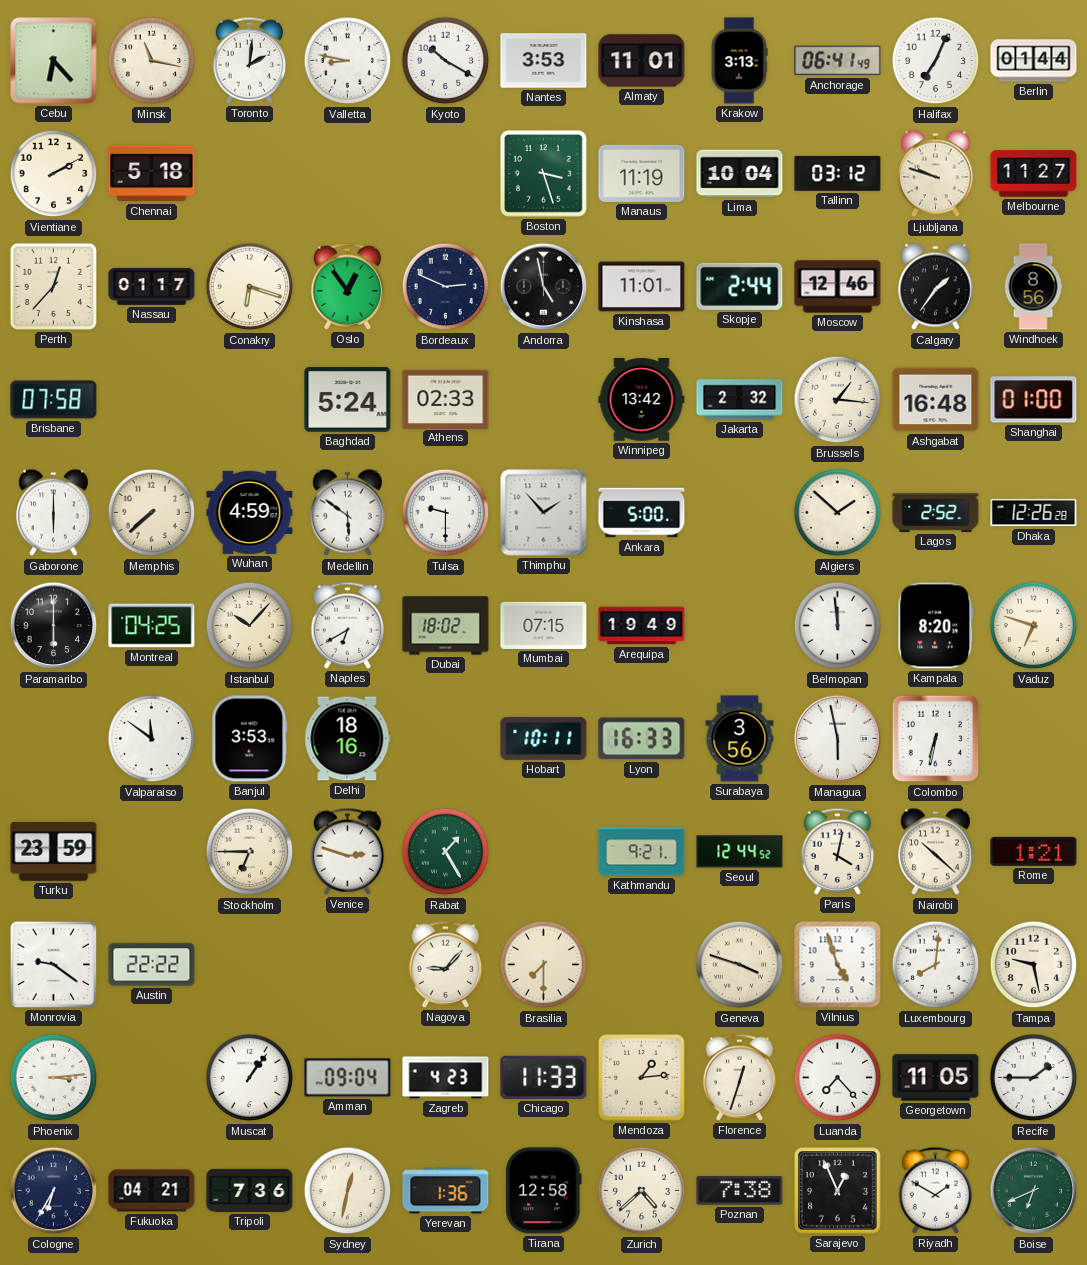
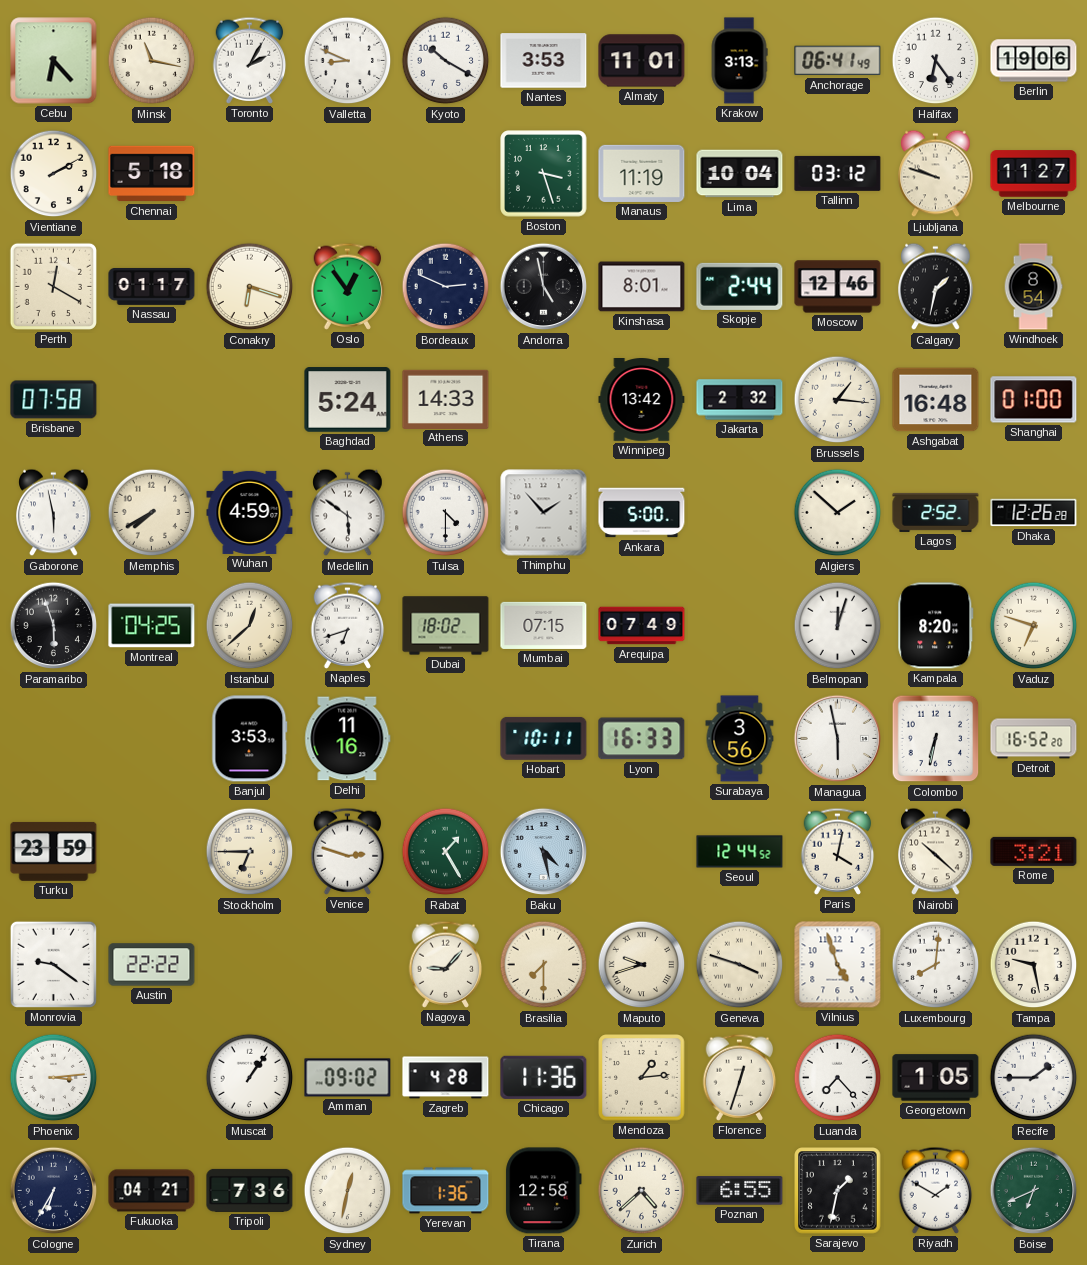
Toronto: 2:01 -> 2:05
Valletta: 8:47 -> 8:49
Halifax: 7:04 -> 6:24
Berlin: 01:44 -> 19:06
Perth: 12:37 -> 12:20
Kinshasa: 11:01 -> 8:01
Calgary: 1:36 -> 1:32
Windhoek: 8:56 -> 8:54
Athens: 02:33 -> 14:33
Gaborone: 6:00 -> 5:58
Memphis: 7:38 -> 7:40
Tulsa: 9:30 -> 4:30
Paramaribo: 6:00 -> 5:57
Istanbul: 10:07 -> 12:38
Naples: 6:40 -> 6:42
Arequipa: 19:49 -> 07:49
Belmopan: 11:59 -> 12:03
Valparaiso: 11:51 -> none
Delhi: 18:16 -> 11:16
Detroit: none -> 16:52
Baku: none -> 4:28
Kathmandu: 9:21 -> none
Rome: 1:21 -> 3:21
Maputo: none -> 9:42
Amman: 09:04 -> 09:02
Zagreb: 4:23 -> 4:28
Chicago: 11:33 -> 11:36
Georgetown: 11:05 -> 1:05
Poznan: 7:38 -> 6:55
Sarajevo: 12:56 -> 1:32
